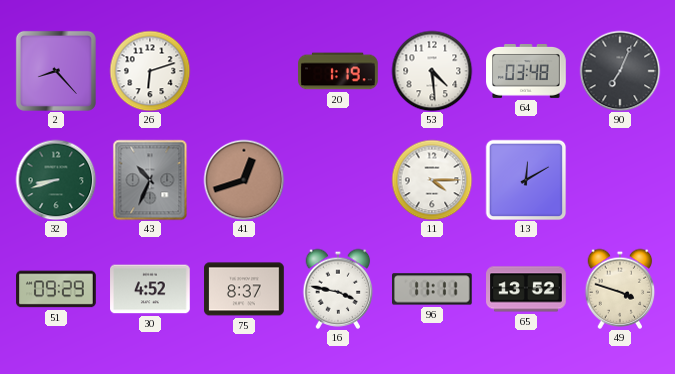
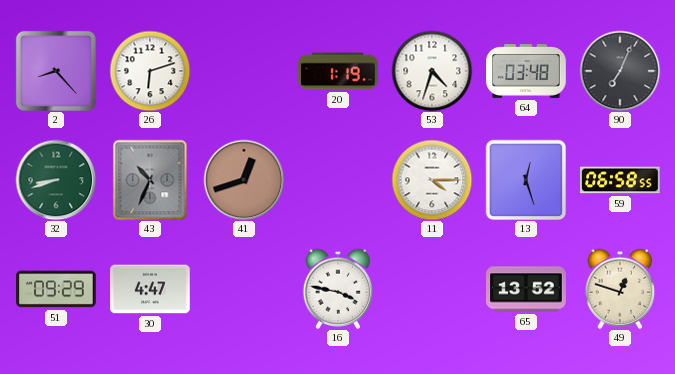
53: 4:29 -> 4:33
13: 12:10 -> 12:27
59: none -> 06:58
30: 4:52 -> 4:47
75: 8:37 -> none
96: 11:11 -> none
49: 3:48 -> 12:48
